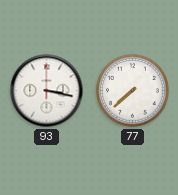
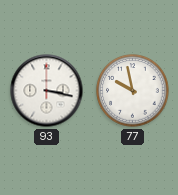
77: 7:38 -> 9:58
